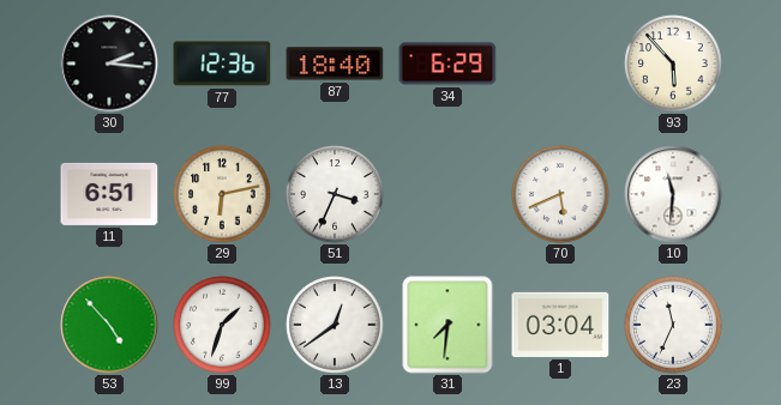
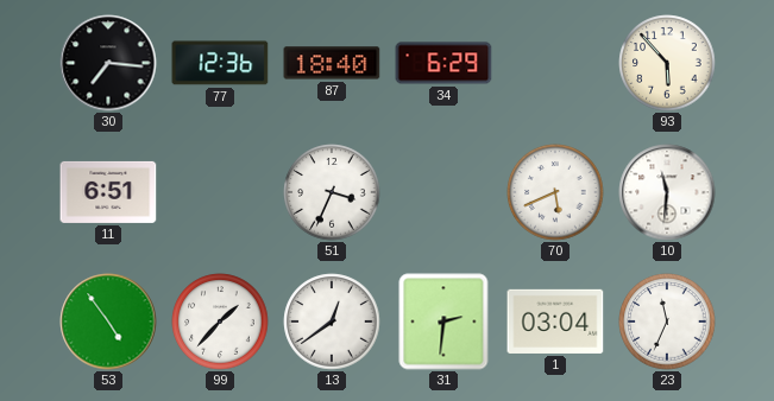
30: 2:16 -> 7:16
29: 6:13 -> none
53: 4:53 -> 4:54
99: 1:33 -> 1:37
31: 7:31 -> 2:31
